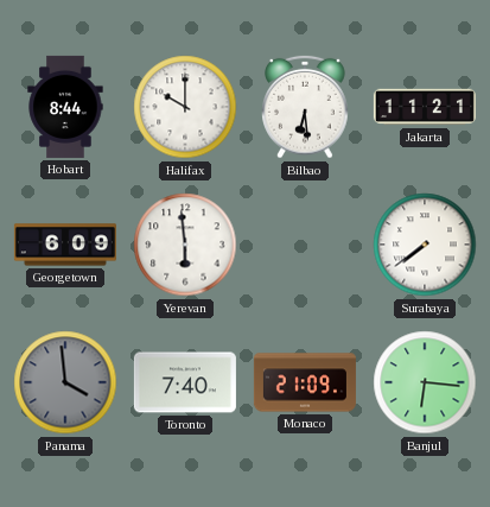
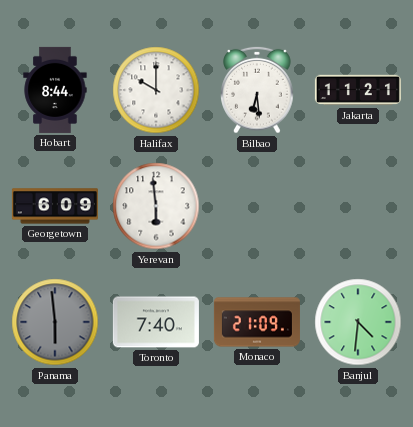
Surabaya: 7:39 -> none
Panama: 3:59 -> 5:59
Banjul: 6:16 -> 4:31
